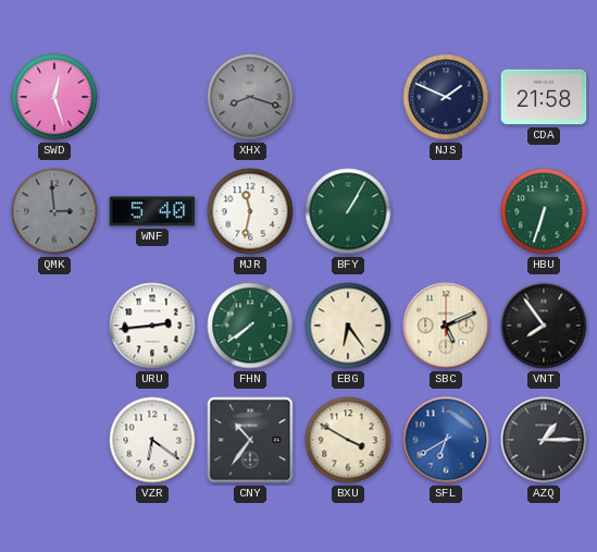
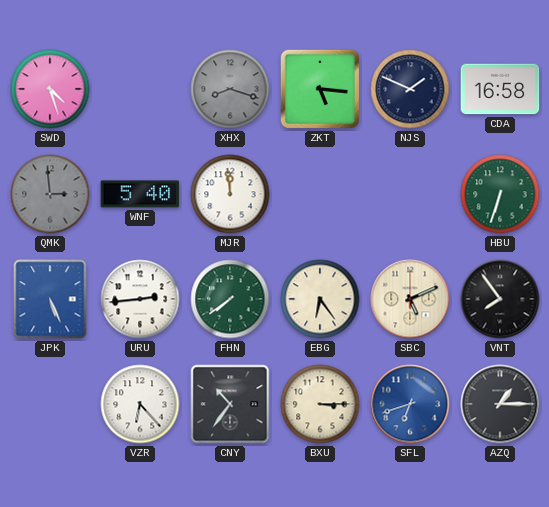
SWD: 12:27 -> 4:27
ZKT: none -> 5:16
CDA: 21:58 -> 16:58
MJR: 11:32 -> 11:59
BFY: 1:05 -> none
JPK: none -> 5:26
VZR: 6:21 -> 6:23
BXU: 3:50 -> 3:15
SFL: 6:40 -> 6:42
